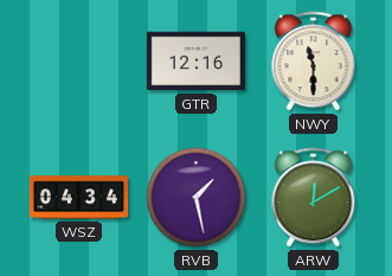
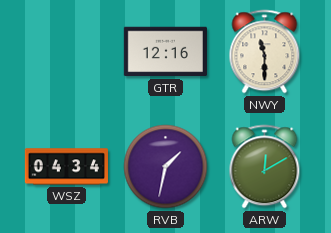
RVB: 1:28 -> 1:32
